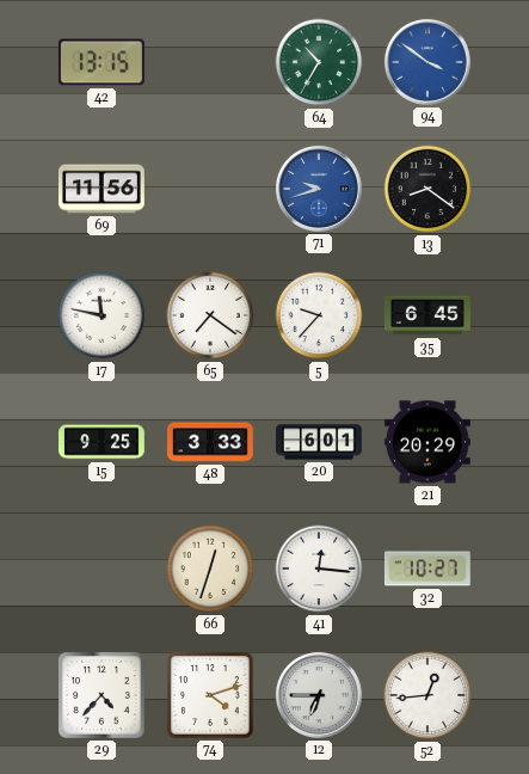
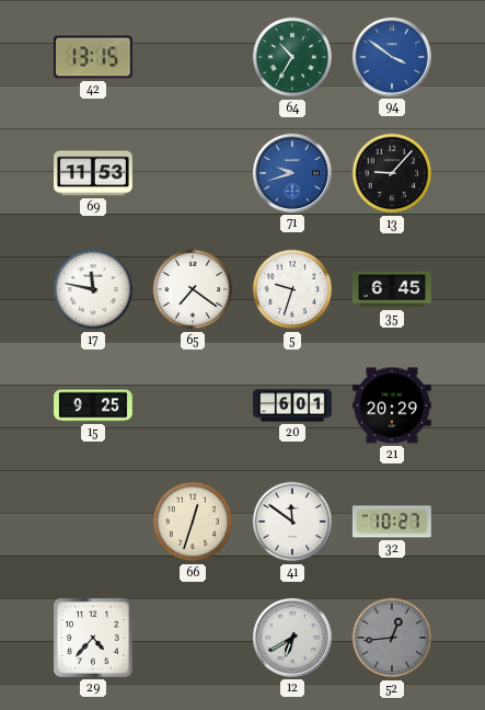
69: 11:56 -> 11:53
13: 8:21 -> 9:07
5: 9:37 -> 9:33
48: 3:33 -> none
41: 12:16 -> 11:51
74: 4:12 -> none
12: 6:45 -> 6:40
52 dial: white -> grey
